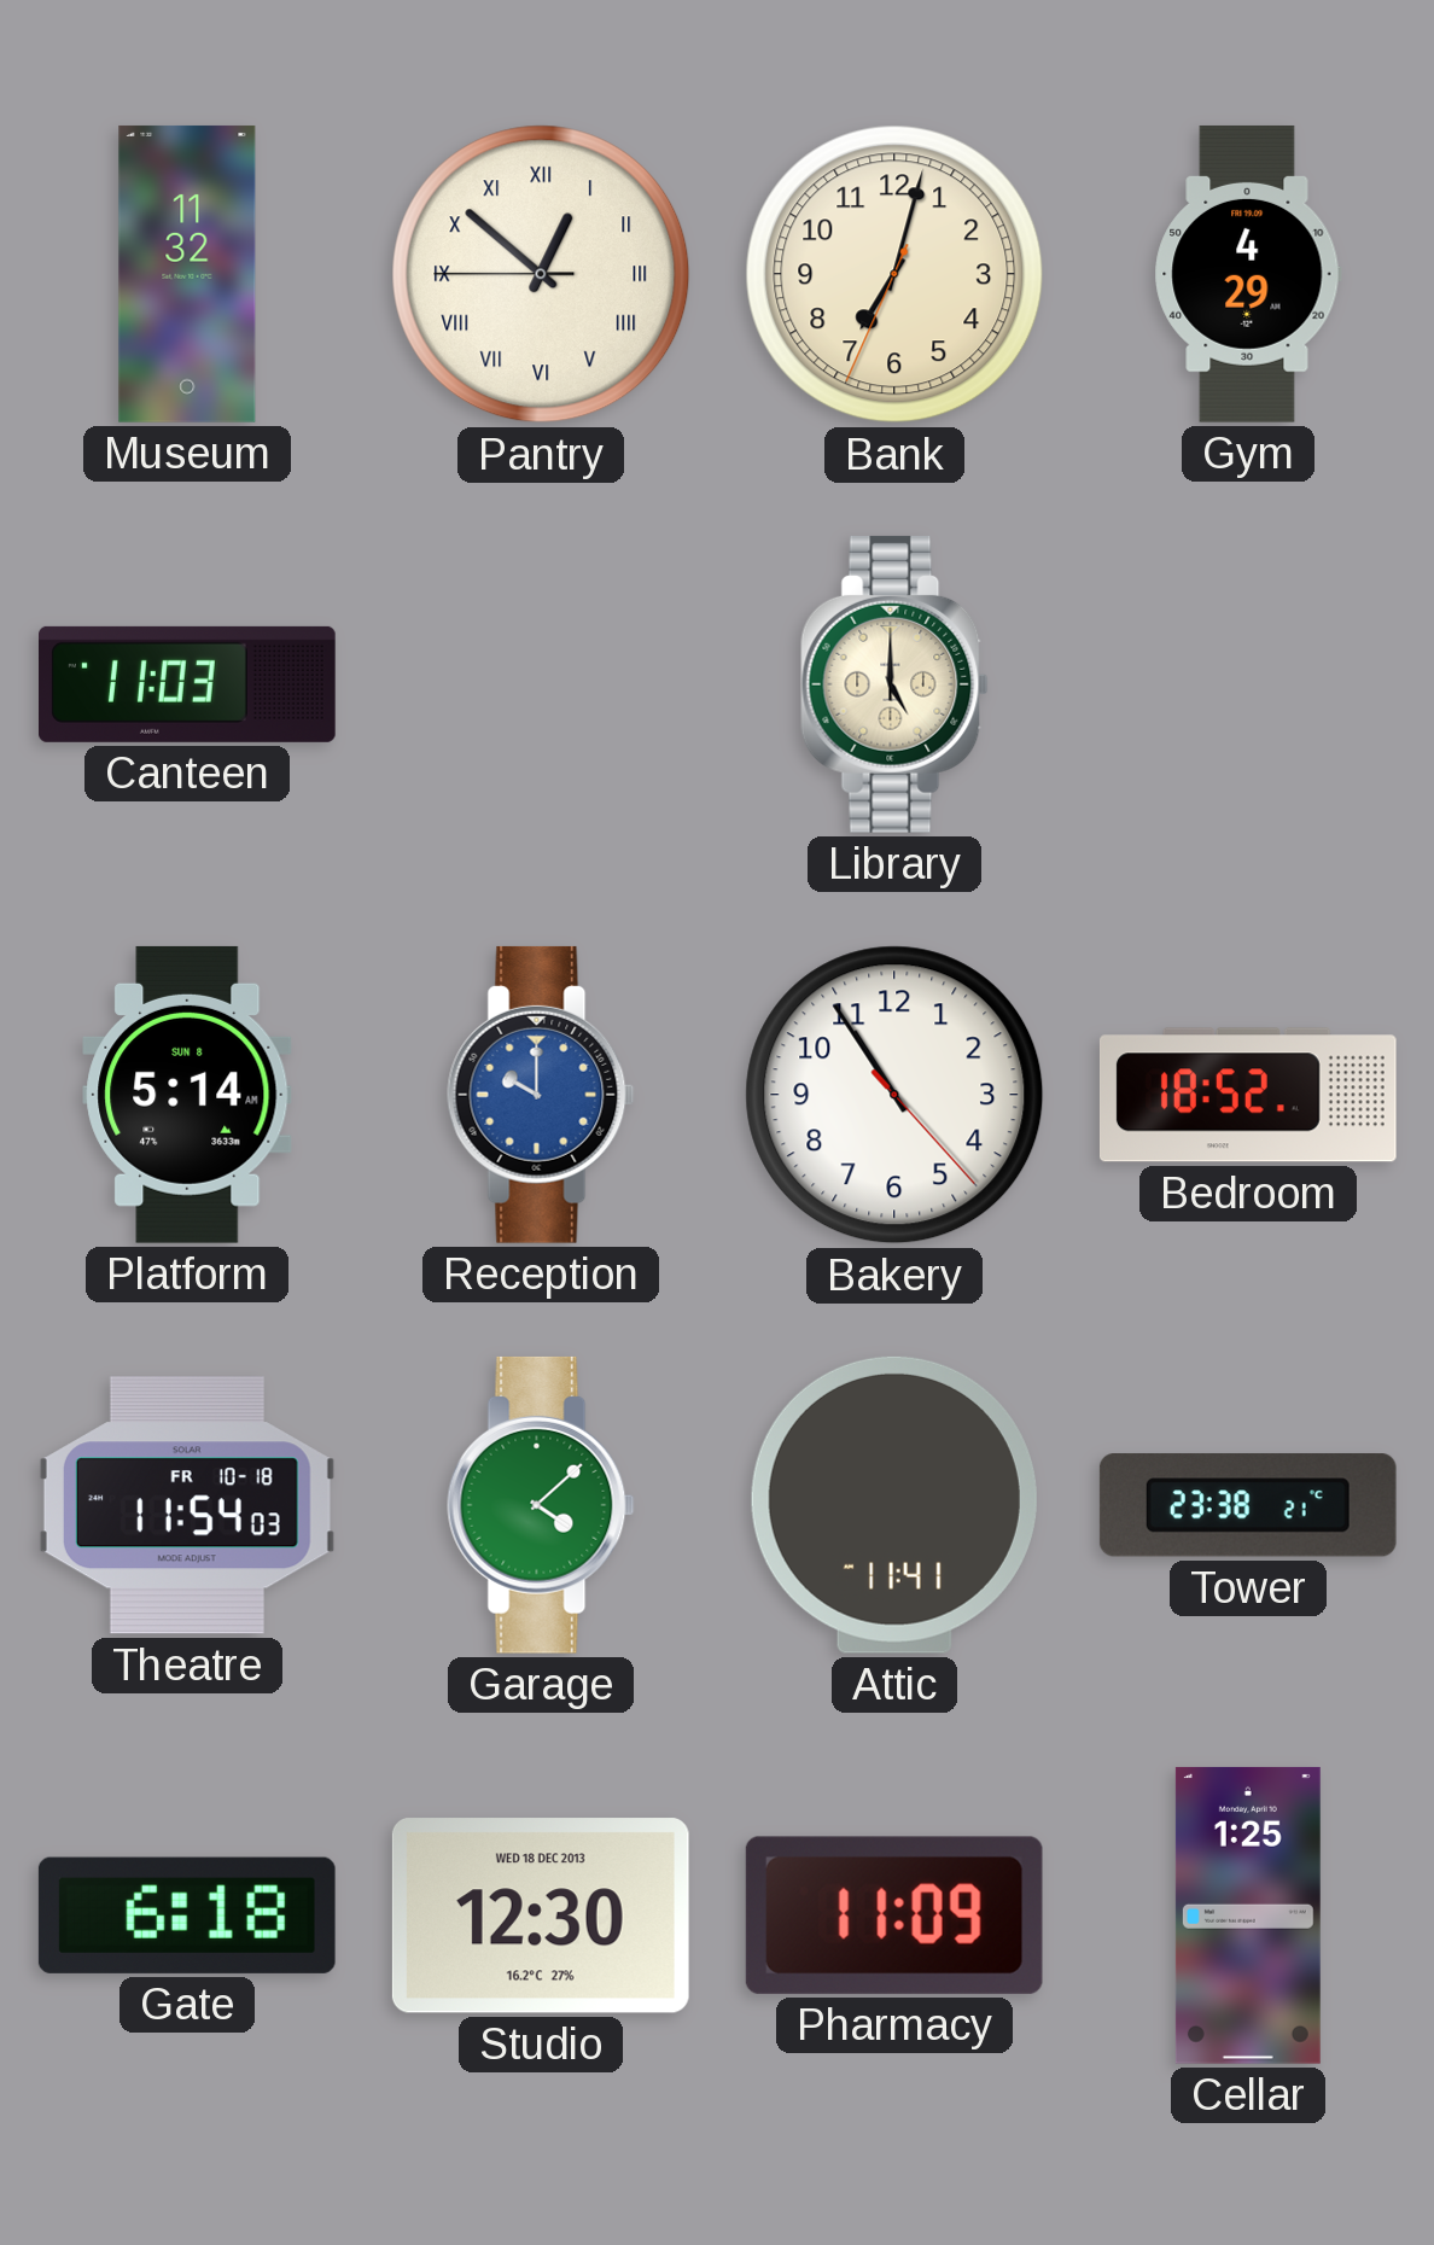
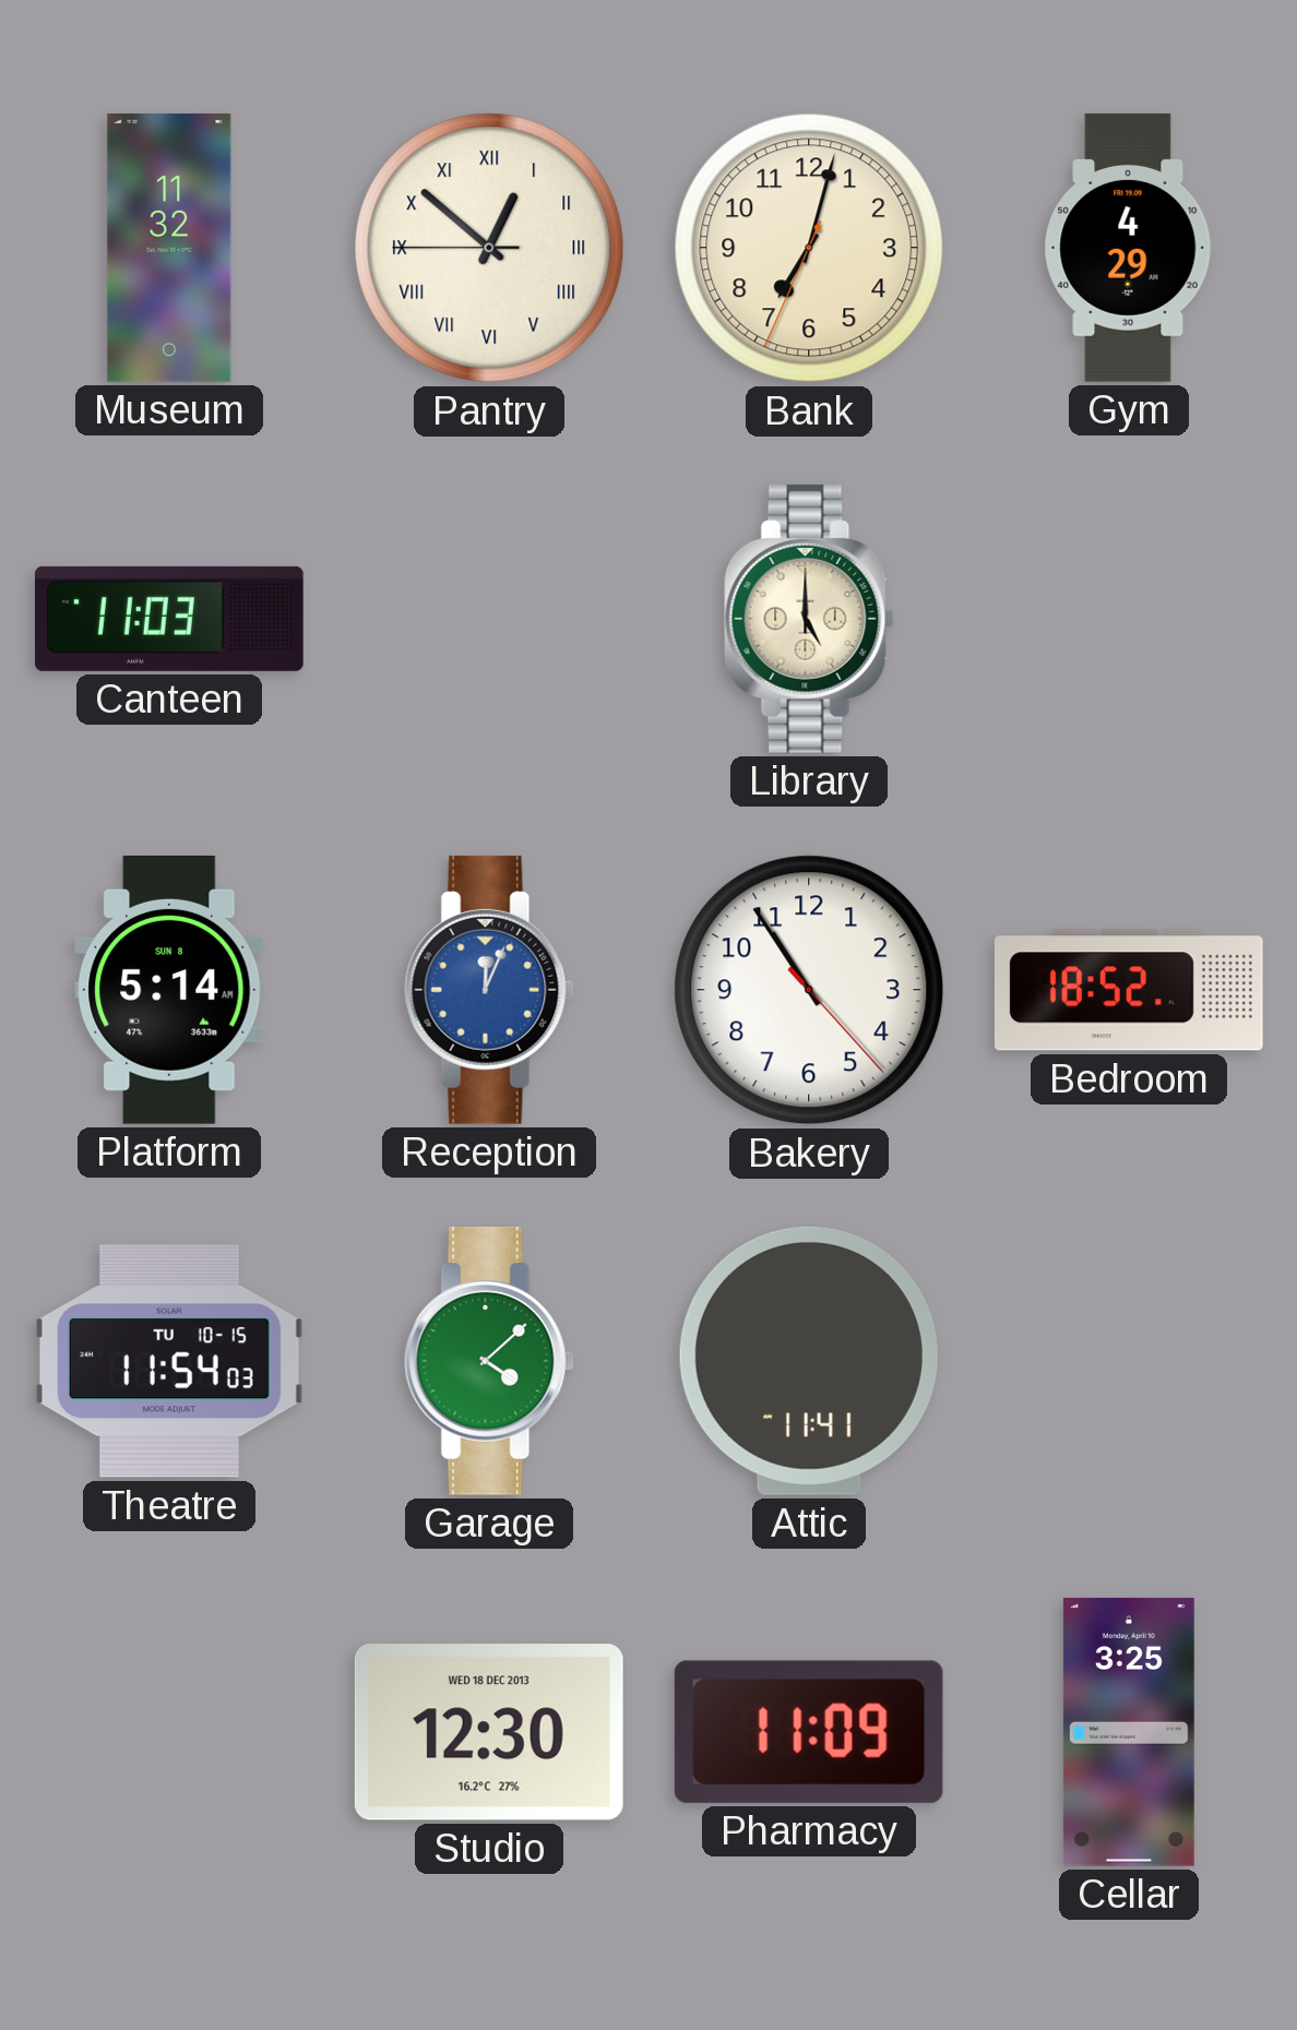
Reception: 10:00 -> 12:04
Theatre date: FR 10-18 -> TU 10-15
Tower: 23:38 -> none
Gate: 6:18 -> none
Cellar: 1:25 -> 3:25
